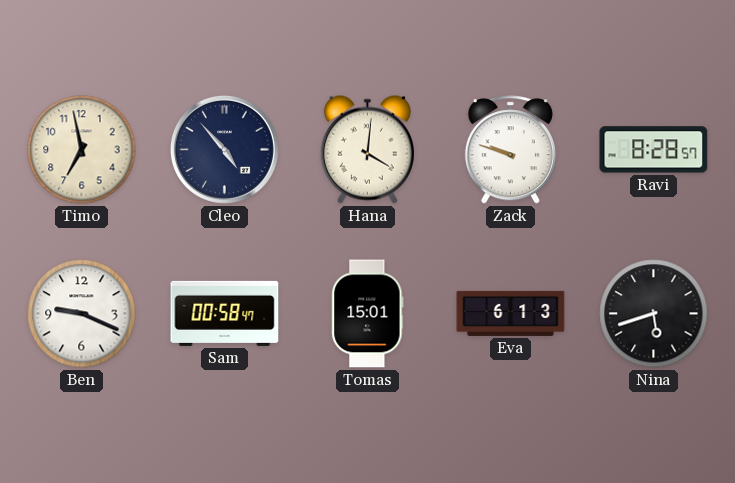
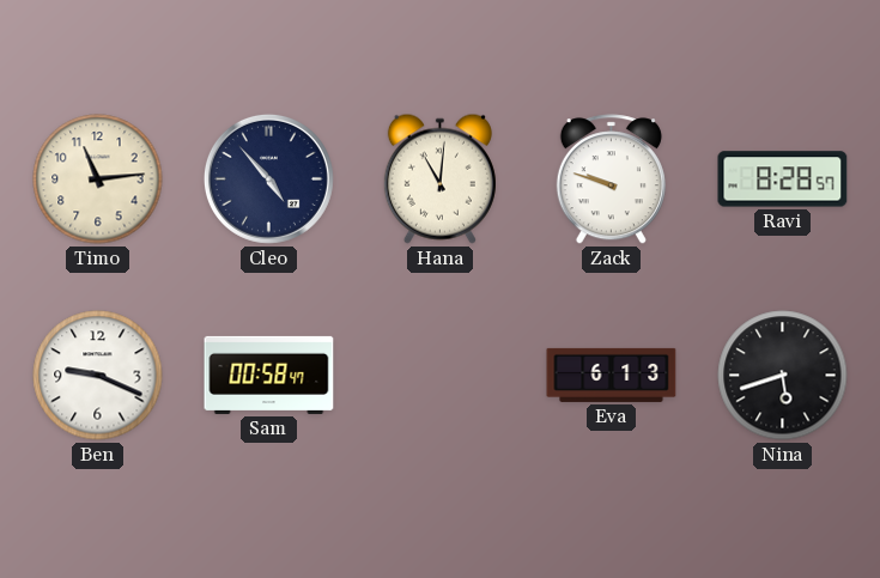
Timo: 6:58 -> 11:14
Hana: 4:01 -> 11:01
Tomas: 15:01 -> none
